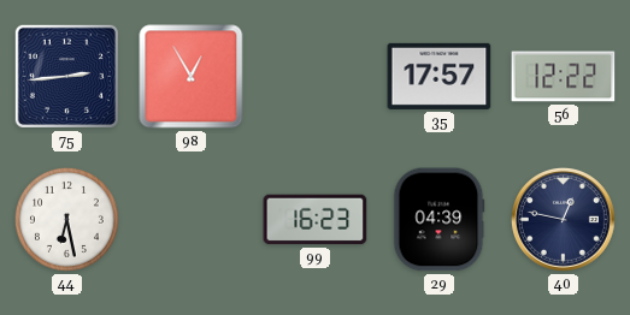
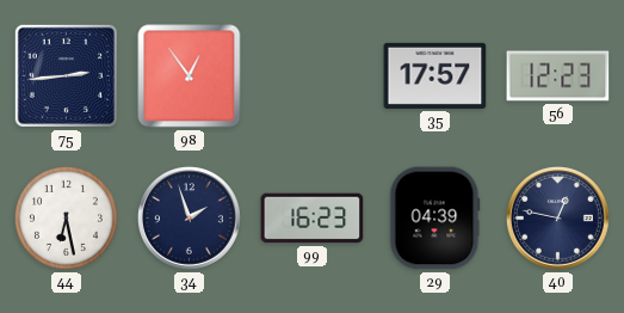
98: 12:55 -> 12:54
56: 12:22 -> 12:23
34: none -> 1:57
